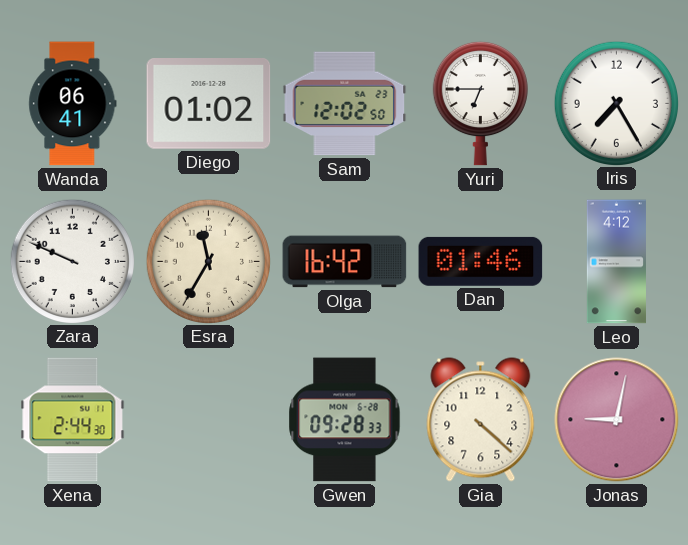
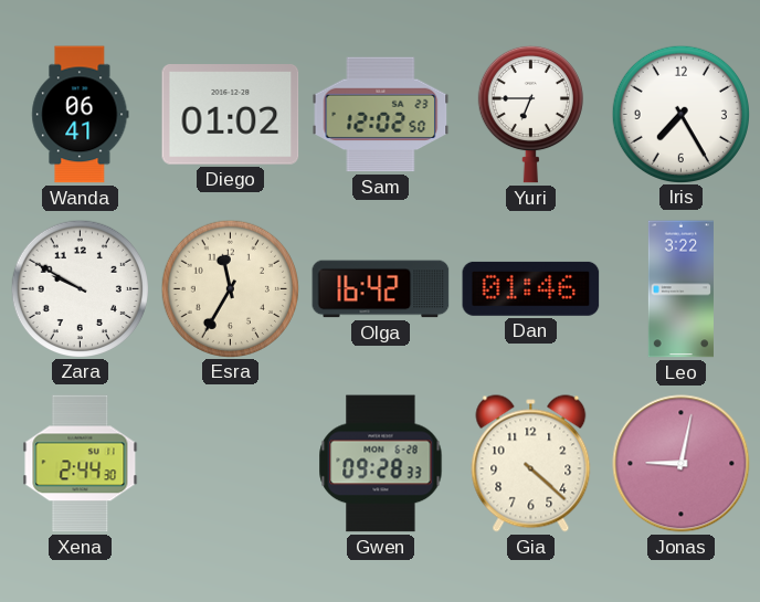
Zara: 9:49 -> 9:50
Leo: 4:12 -> 3:22
